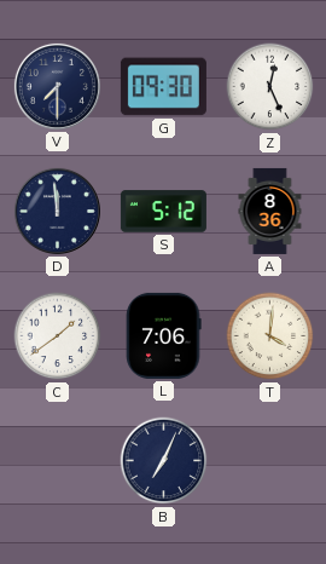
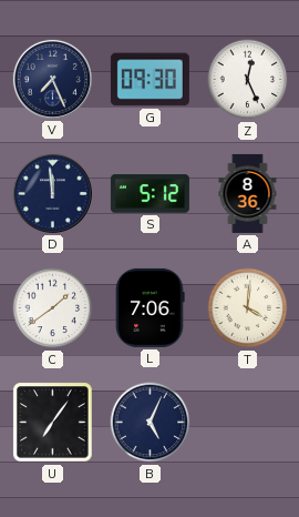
V: 7:30 -> 7:26
U: none -> 7:06
B: 7:04 -> 5:04
